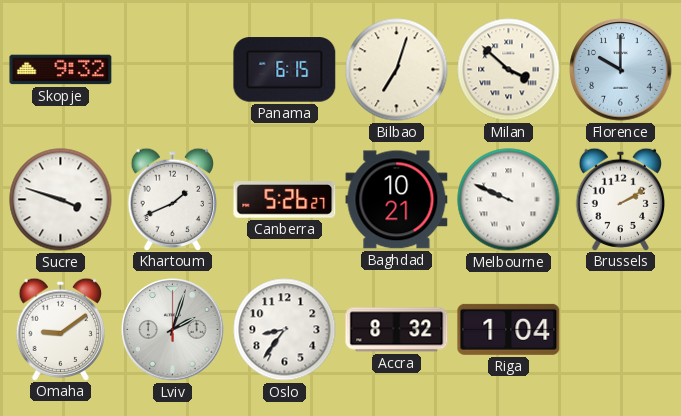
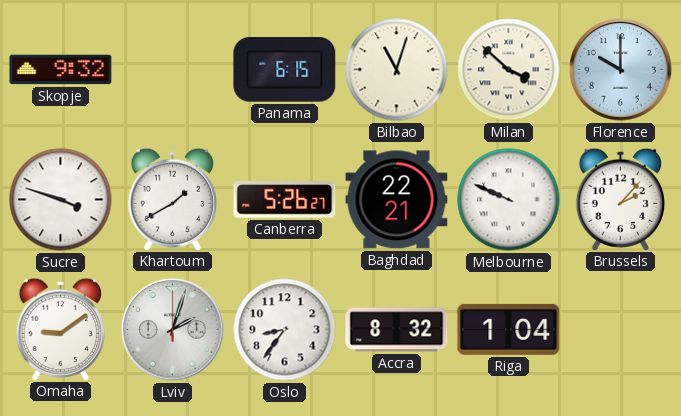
Bilbao: 7:03 -> 11:03
Khartoum: 1:41 -> 1:40
Baghdad: 10:21 -> 22:21
Brussels: 2:10 -> 2:07
